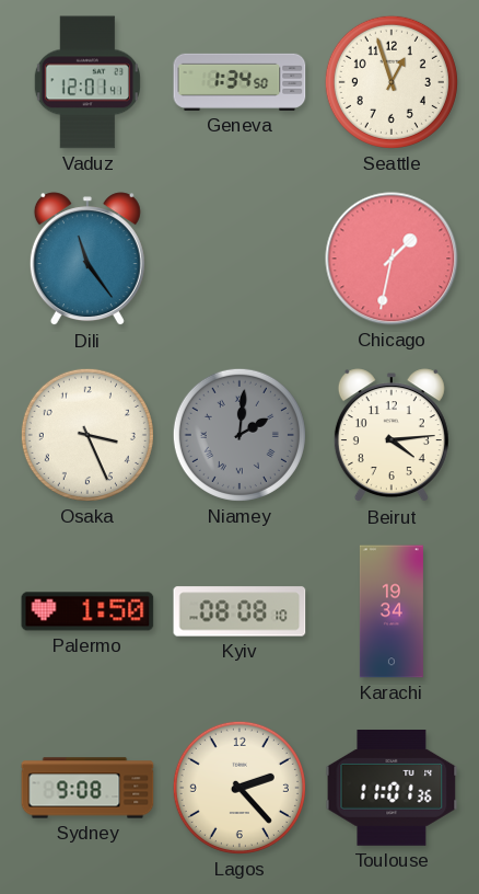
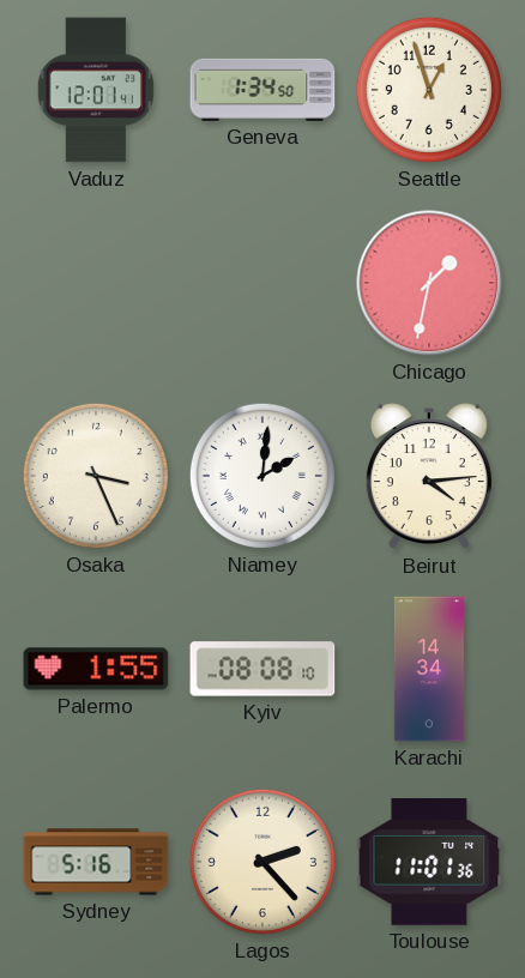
Dili: 11:24 -> none
Niamey dial: grey -> white
Palermo: 1:50 -> 1:55
Karachi: 19:34 -> 14:34
Sydney: 9:08 -> 5:16
